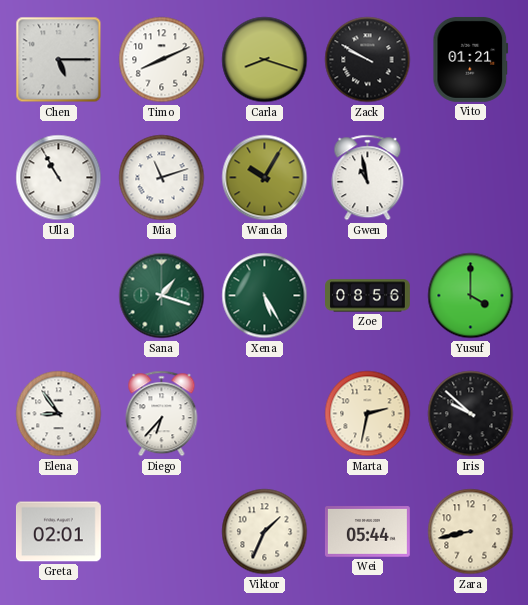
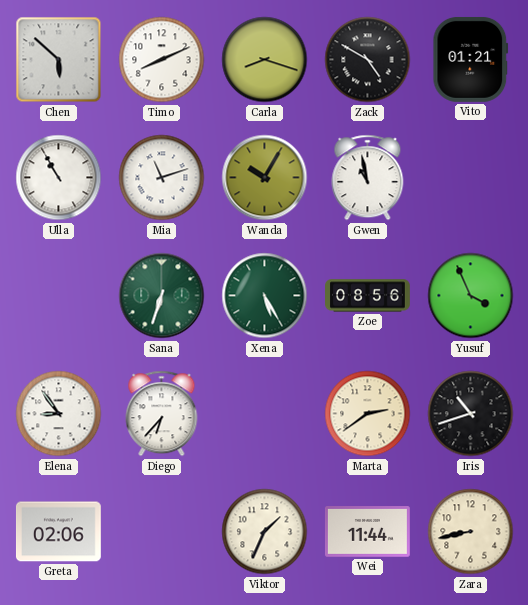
Chen: 5:15 -> 5:52
Zack: 9:50 -> 4:50
Sana: 1:18 -> 6:33
Yusuf: 4:00 -> 3:56
Marta: 2:32 -> 2:39
Iris: 9:52 -> 10:42
Greta: 02:01 -> 02:06
Wei: 05:44 -> 11:44
